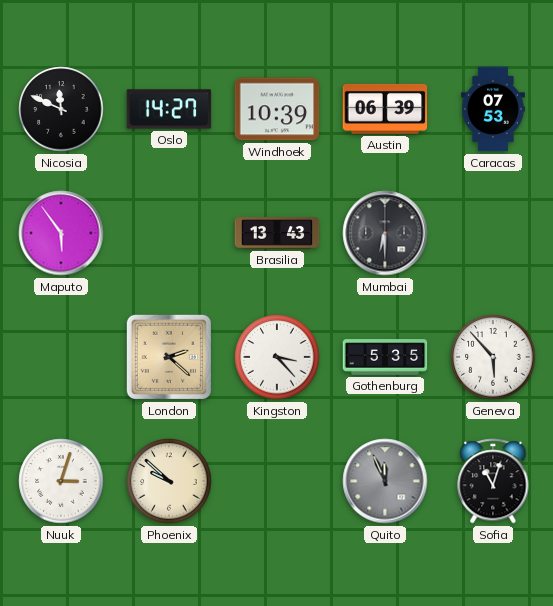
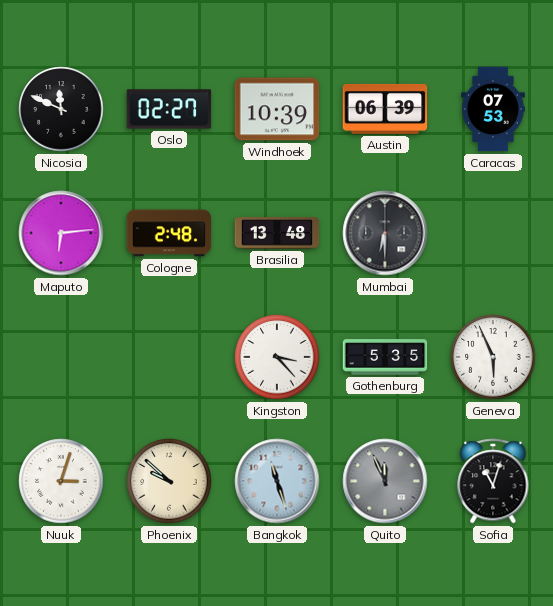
Oslo: 14:27 -> 02:27
Maputo: 5:54 -> 6:14
Cologne: none -> 2:48
Brasilia: 13:43 -> 13:48
London: 2:22 -> none
Geneva: 5:53 -> 5:56
Bangkok: none -> 11:27
